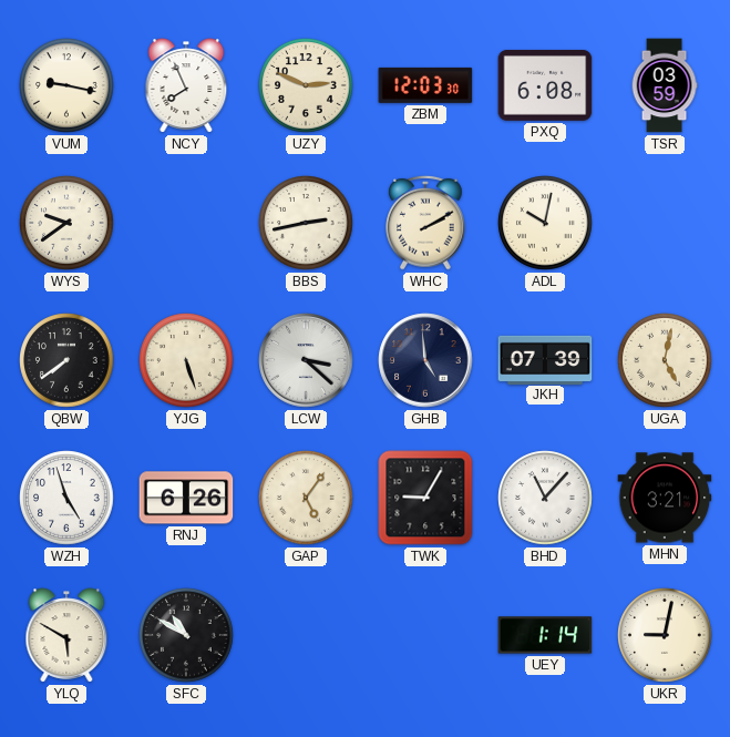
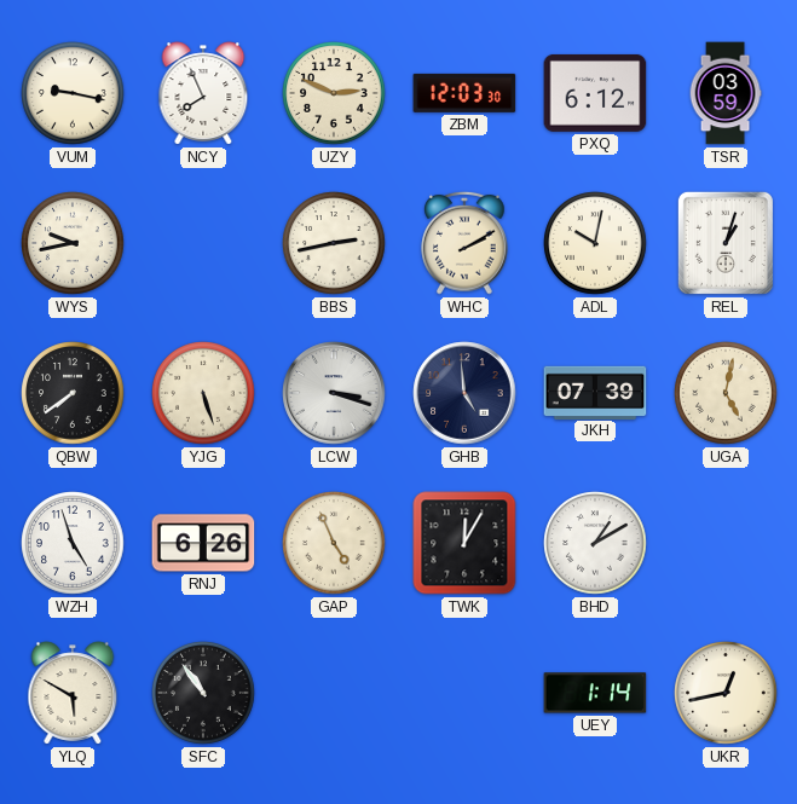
PXQ: 6:08 -> 6:12
WYS: 9:39 -> 9:43
REL: none -> 1:03
LCW: 3:22 -> 3:18
GAP: 5:06 -> 4:56
TWK: 9:05 -> 12:05
BHD: 11:07 -> 1:10
MHN: 3:21 -> none
SFC: 10:50 -> 10:54
UKR: 9:02 -> 12:43
